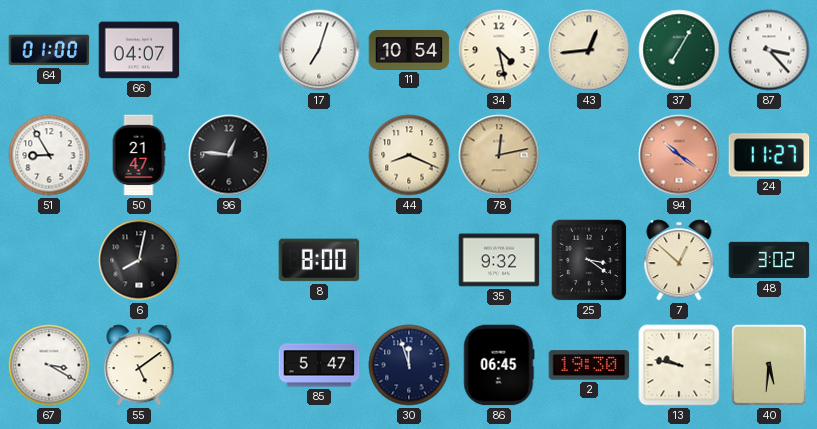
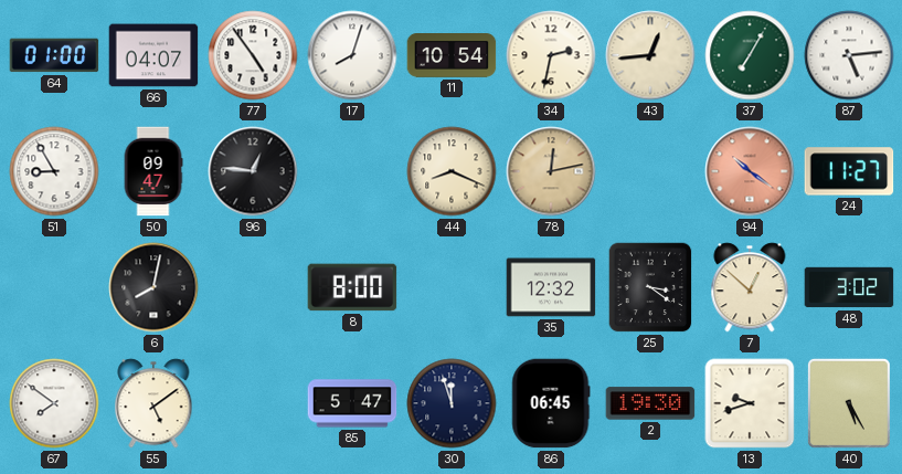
77: none -> 4:54
17: 7:03 -> 8:03
34: 4:28 -> 2:32
87: 3:23 -> 5:14
50: 21:47 -> 09:47
35: 9:32 -> 12:32
67: 3:20 -> 7:51
13: 9:47 -> 9:42
40: 5:31 -> 5:25
